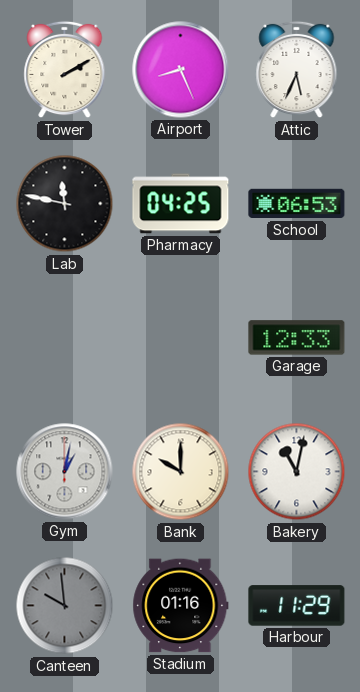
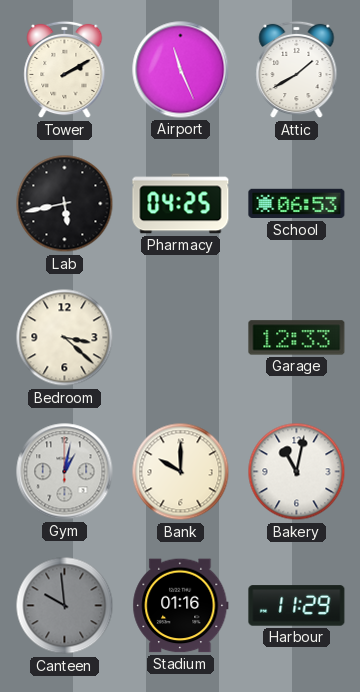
Airport: 8:26 -> 11:26
Attic: 5:34 -> 1:40
Lab: 11:47 -> 5:43
Bedroom: none -> 3:22
